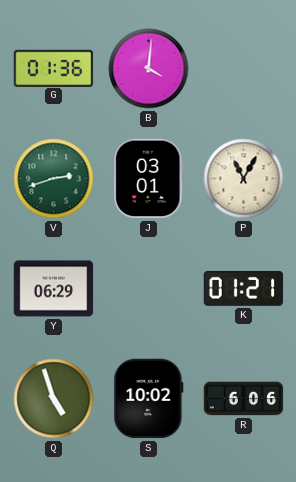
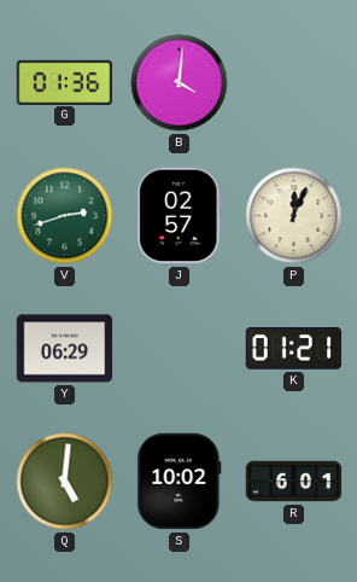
J: 03:01 -> 02:57
P: 11:05 -> 12:04
Q: 4:57 -> 5:01
R: 6:06 -> 6:01
